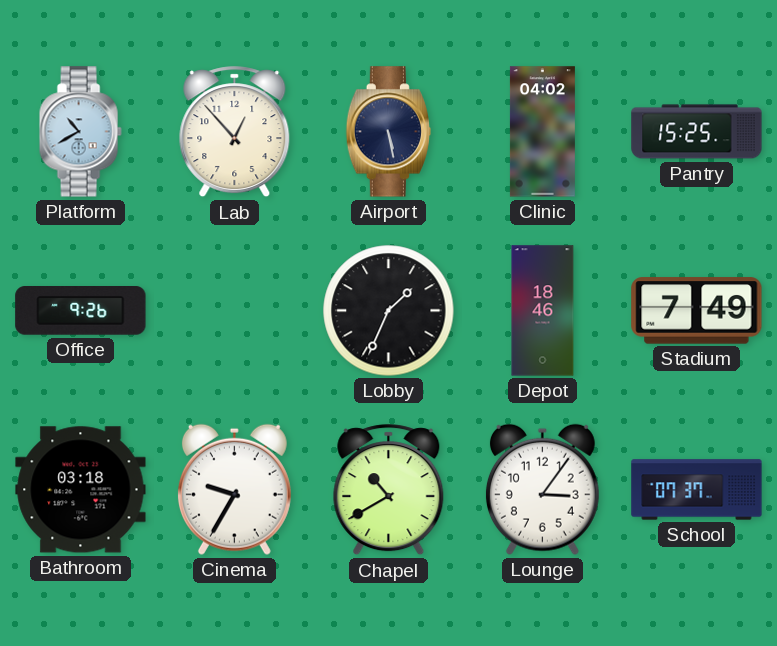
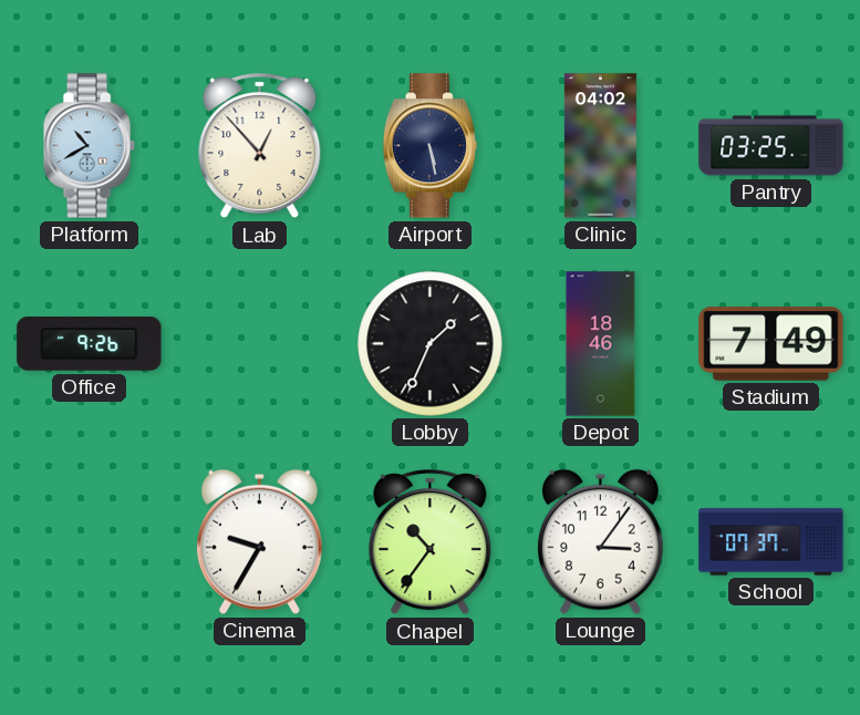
Pantry: 15:25 -> 03:25
Bathroom: 03:18 -> none
Chapel: 10:40 -> 10:36
